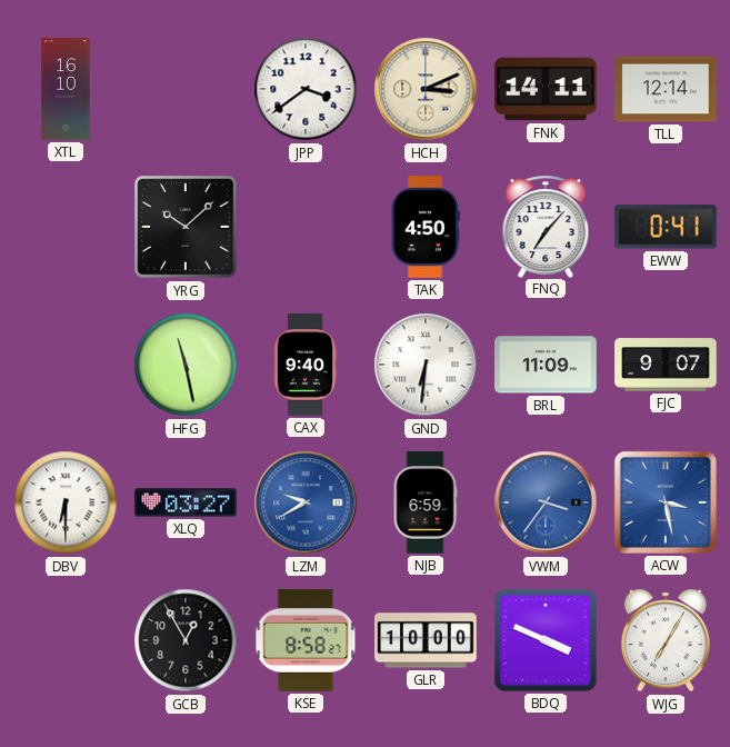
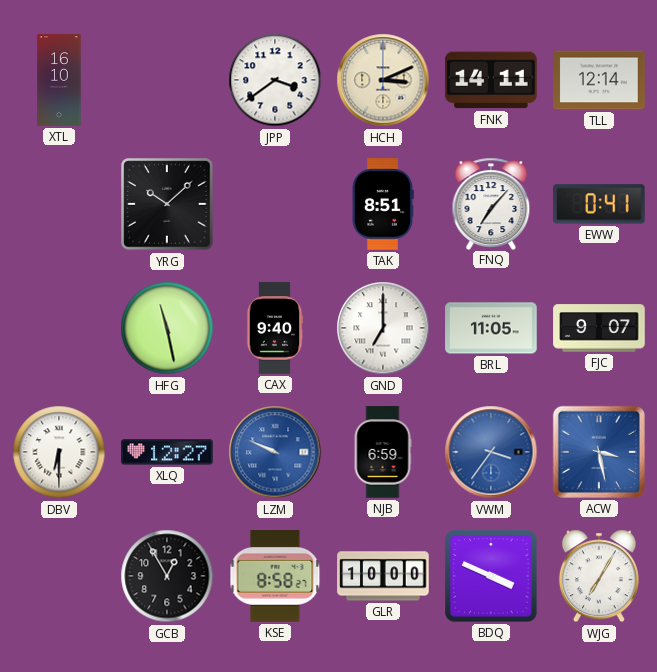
TAK: 4:50 -> 8:51
GND: 6:31 -> 7:00
BRL: 11:09 -> 11:05
XLQ: 03:27 -> 12:27
LZM: 9:40 -> 9:49
